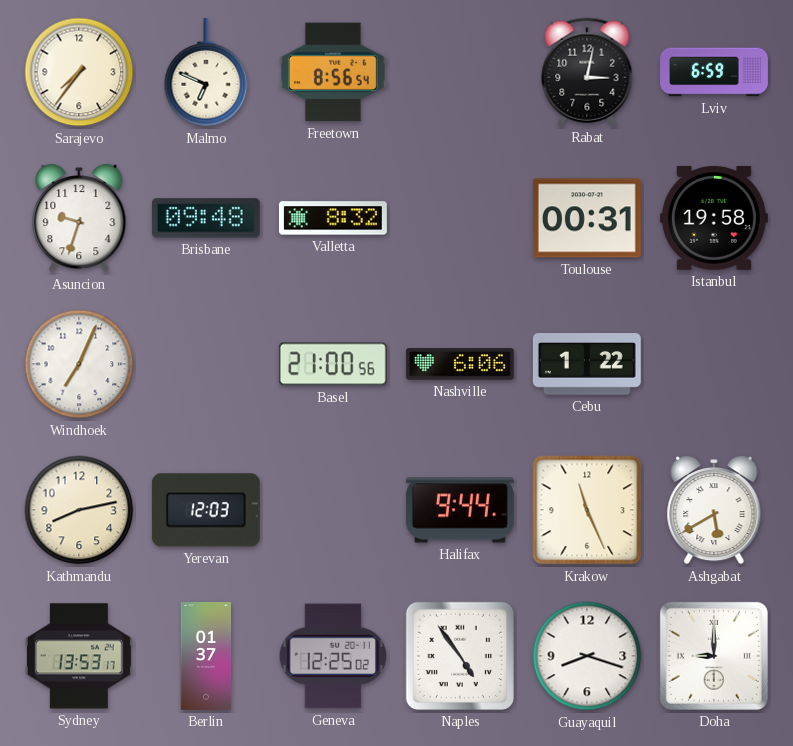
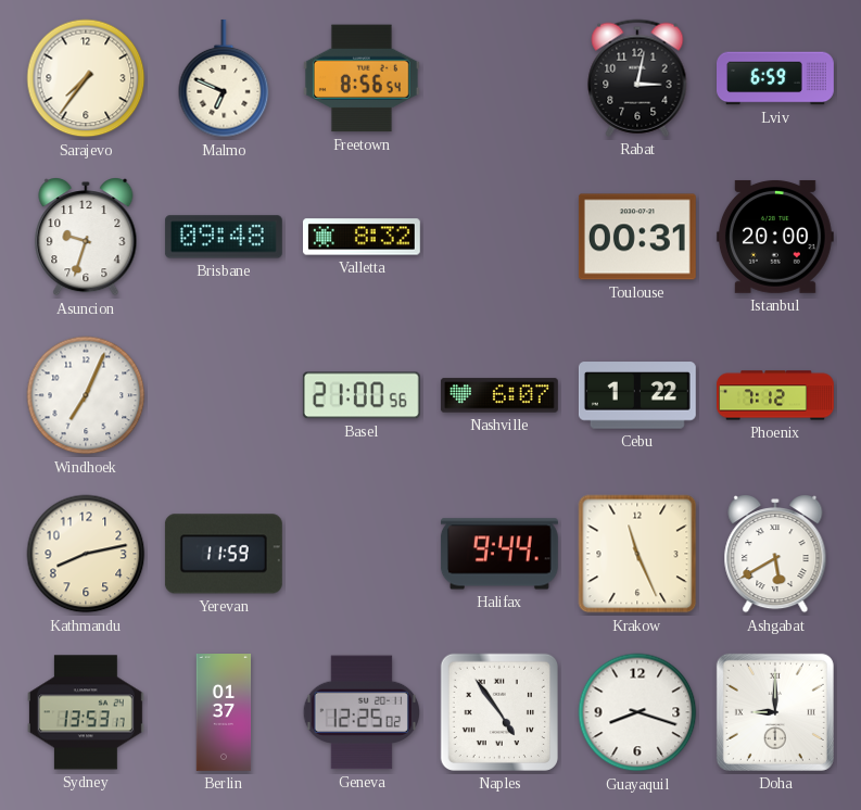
Istanbul: 19:58 -> 20:00
Nashville: 6:06 -> 6:07
Phoenix: none -> 7:12
Yerevan: 12:03 -> 11:59
